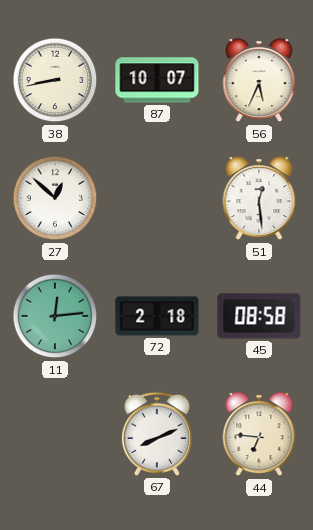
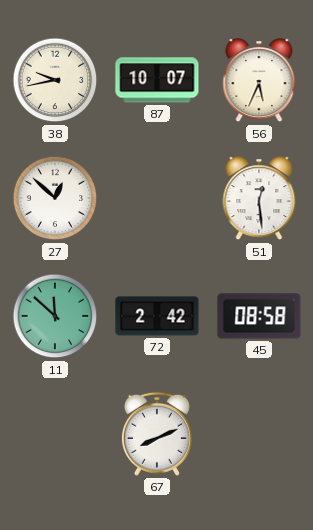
38: 8:43 -> 9:43
11: 12:14 -> 11:52
72: 2:18 -> 2:42
44: 6:46 -> none
